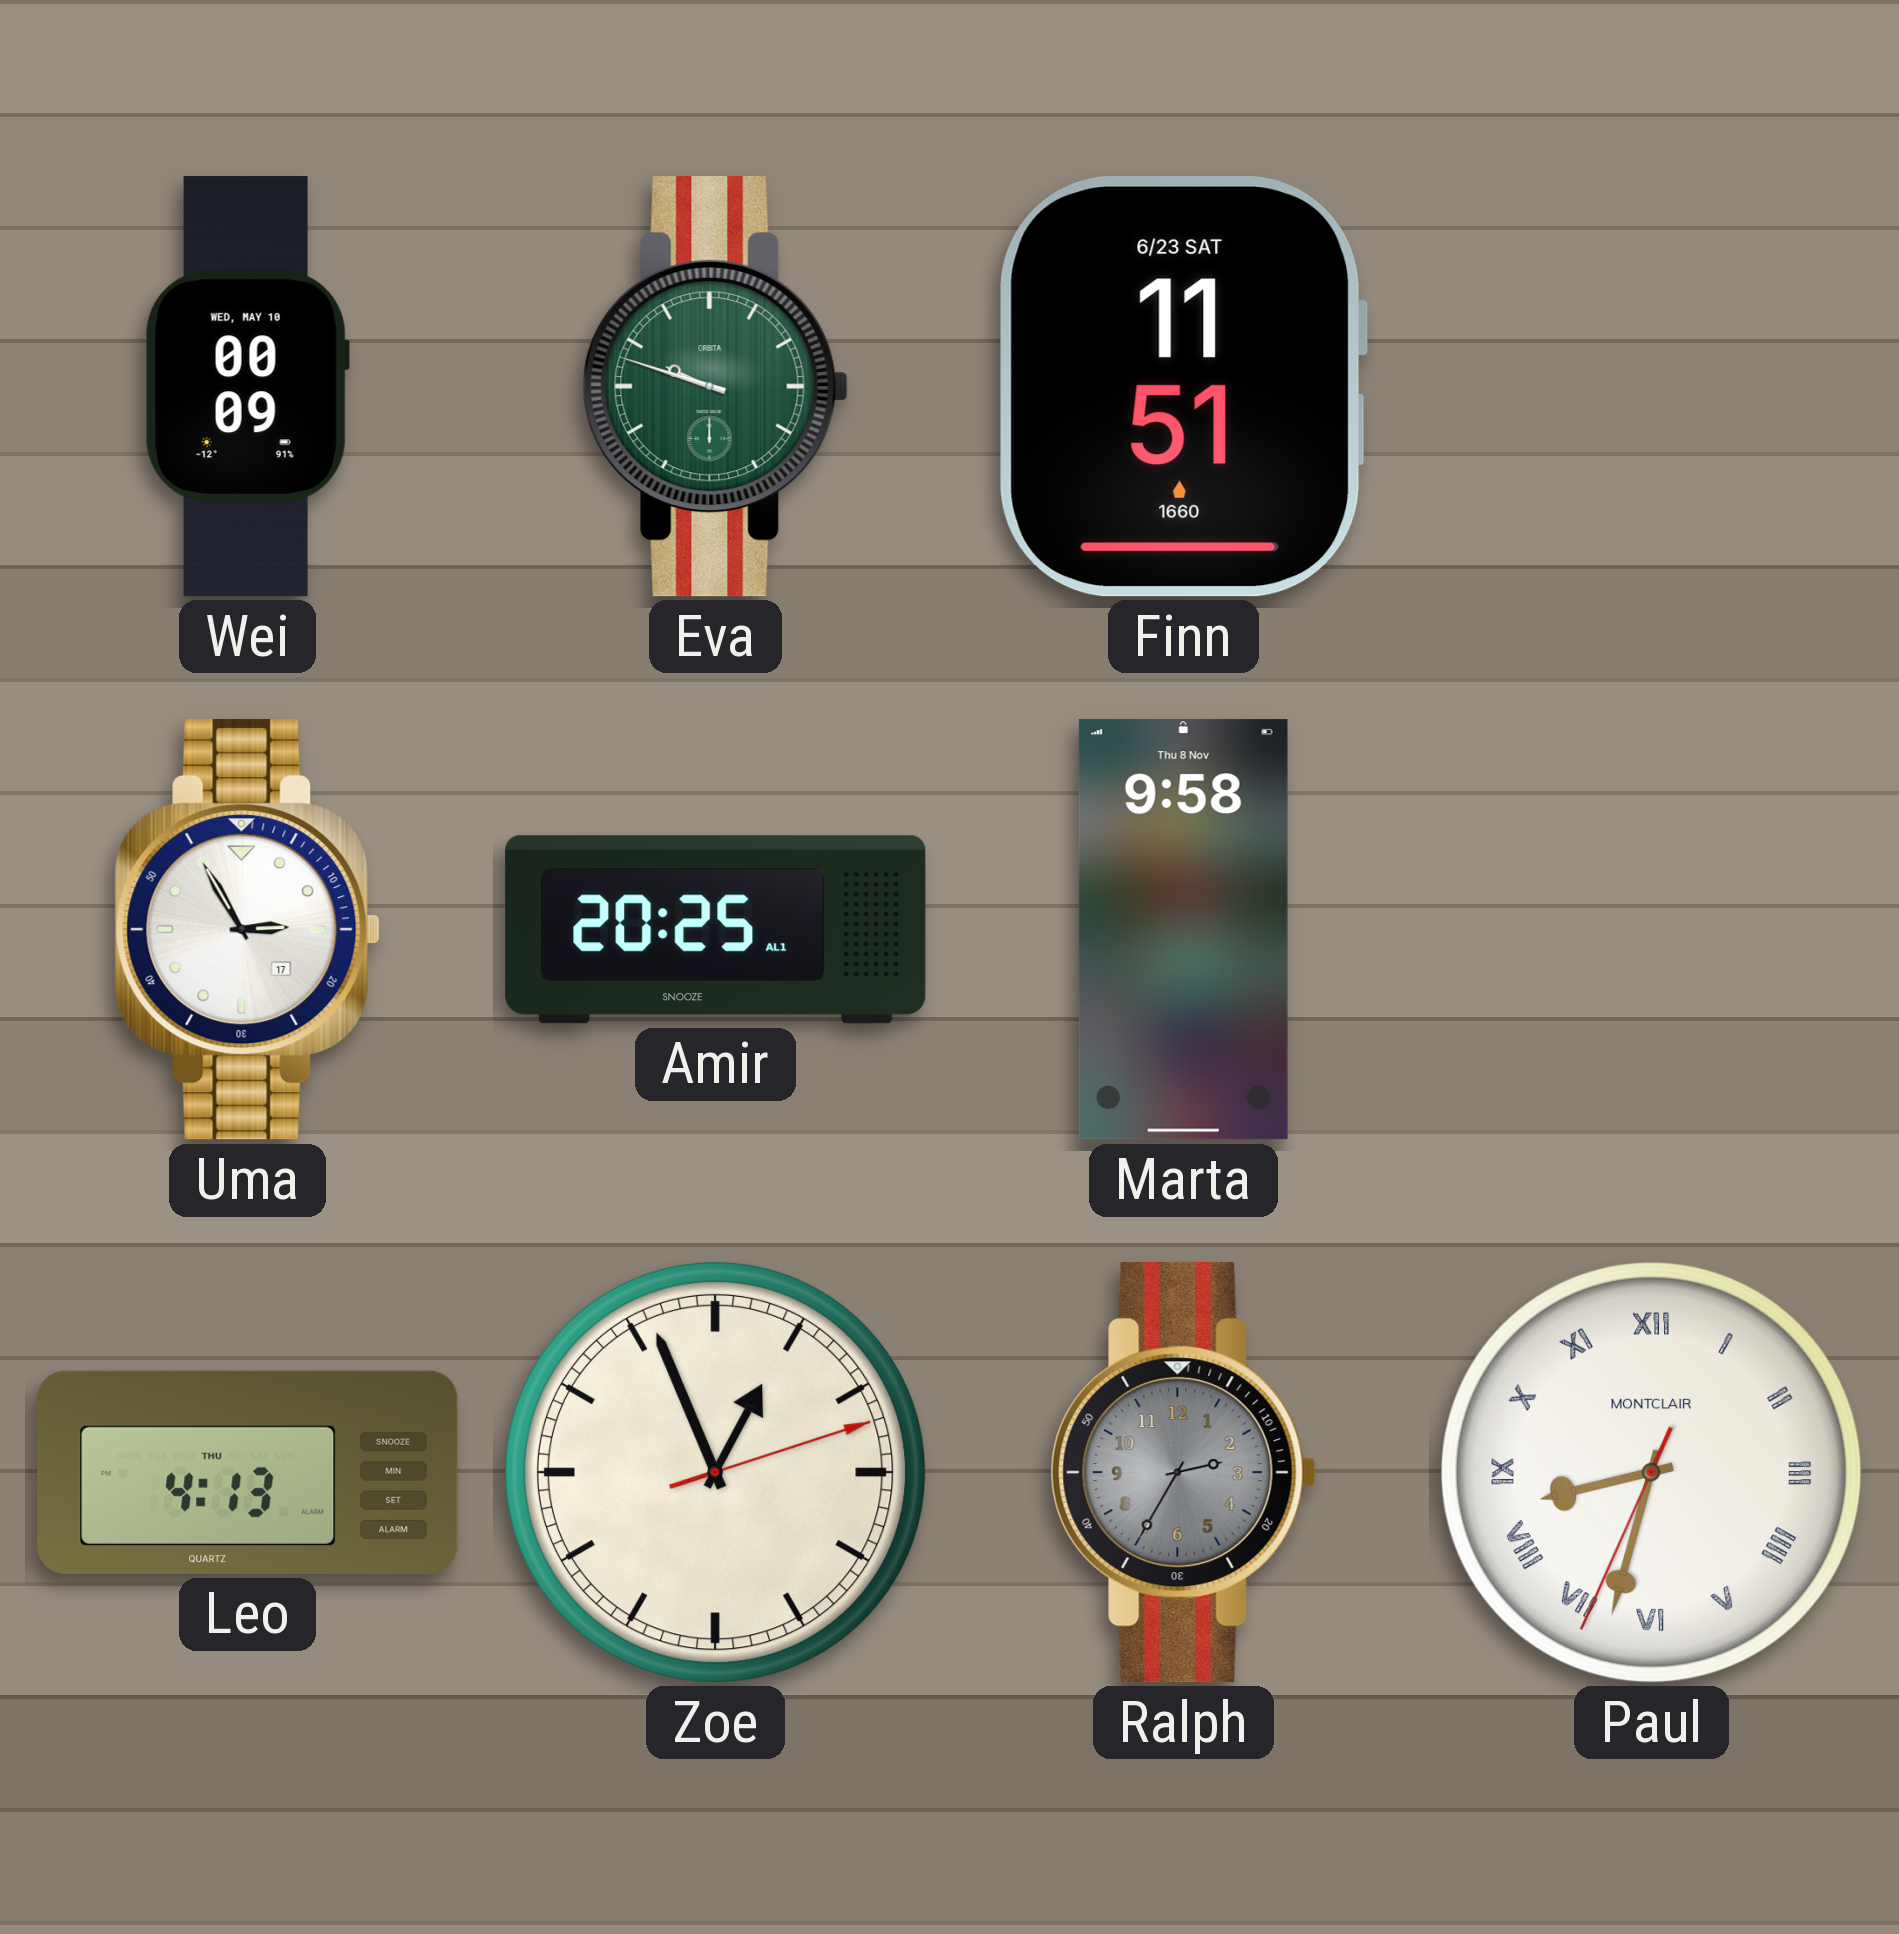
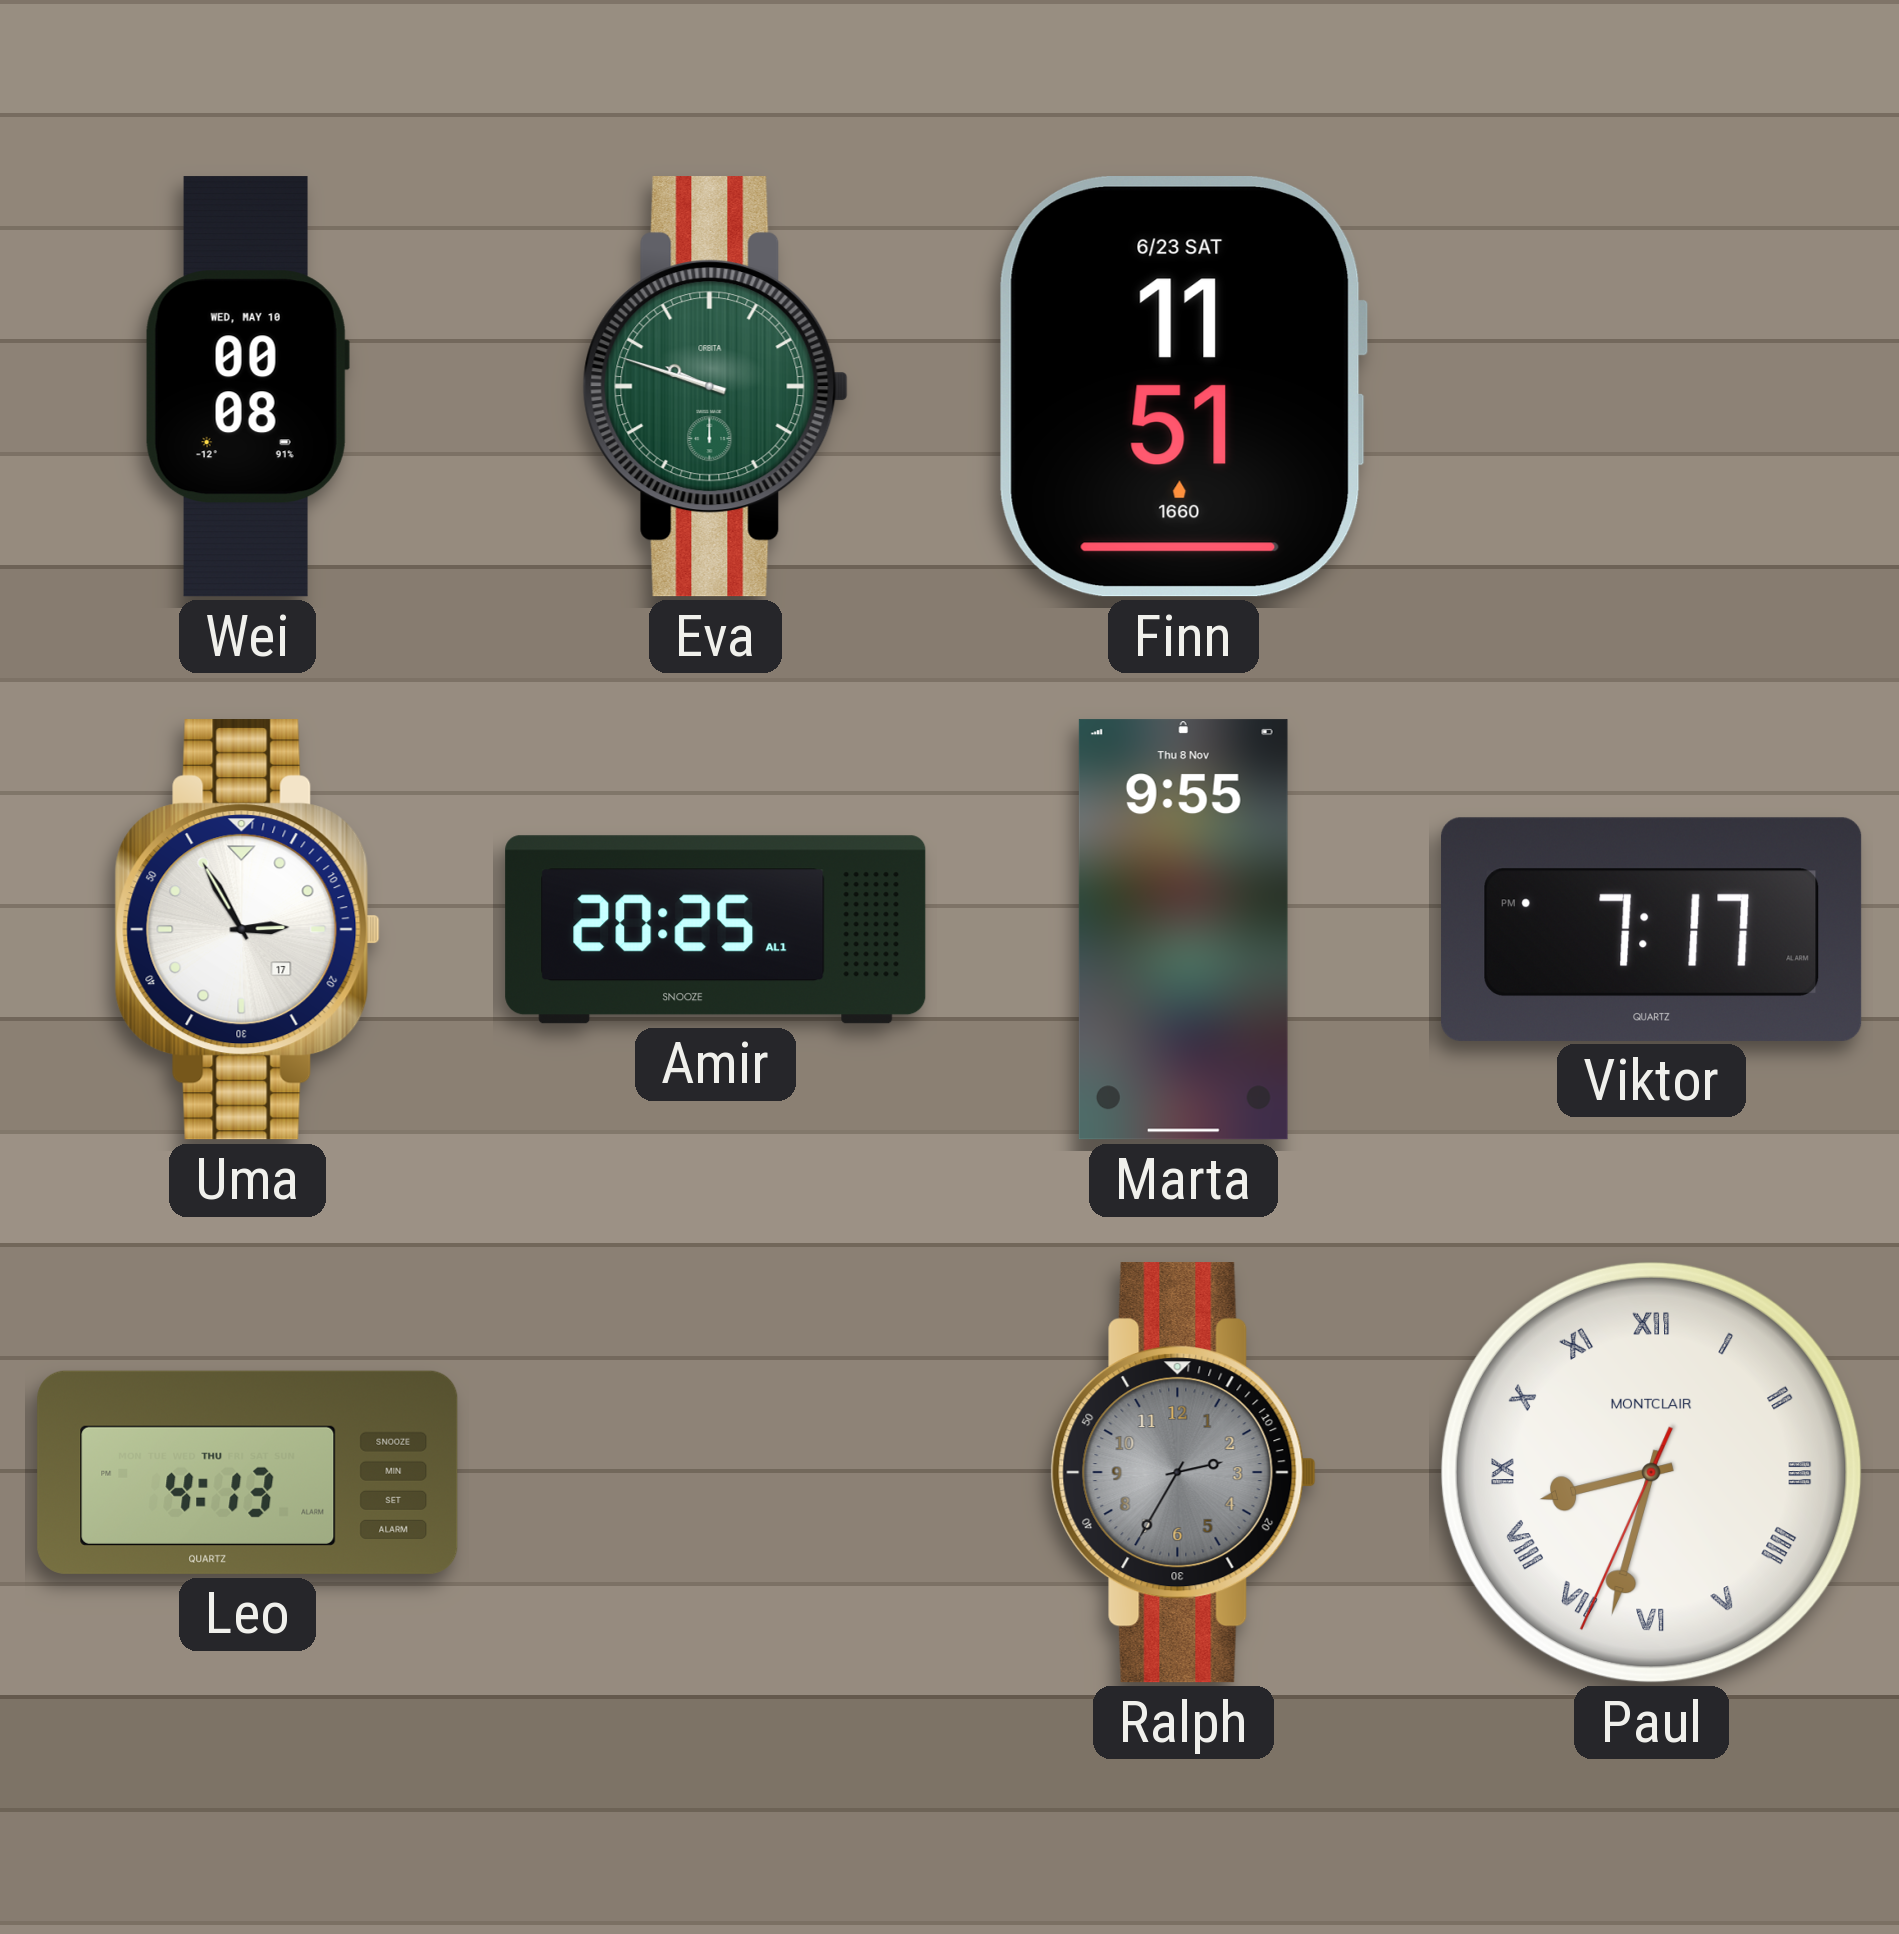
Wei: 00:09 -> 00:08
Marta: 9:58 -> 9:55
Viktor: none -> 7:17
Zoe: 12:56 -> none
